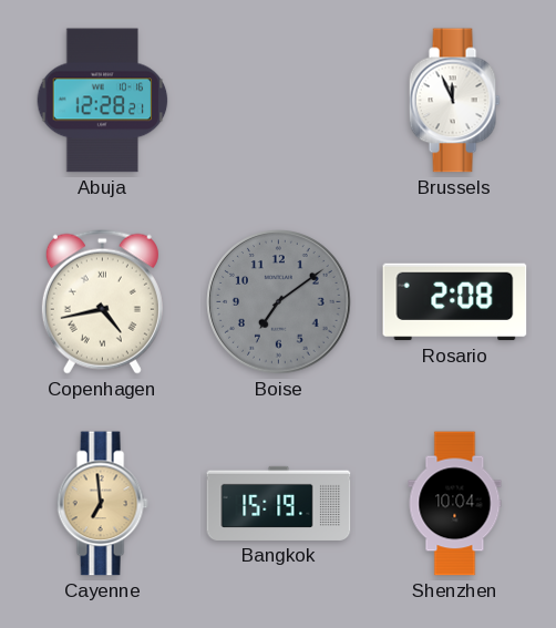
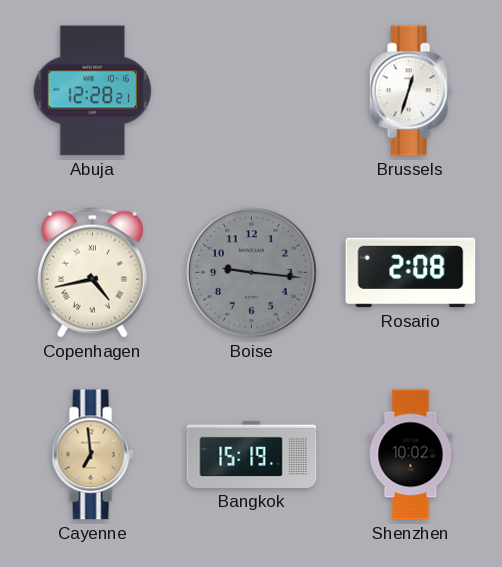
Brussels: 11:56 -> 12:33
Boise: 7:09 -> 9:16
Shenzhen: 10:04 -> 10:02
